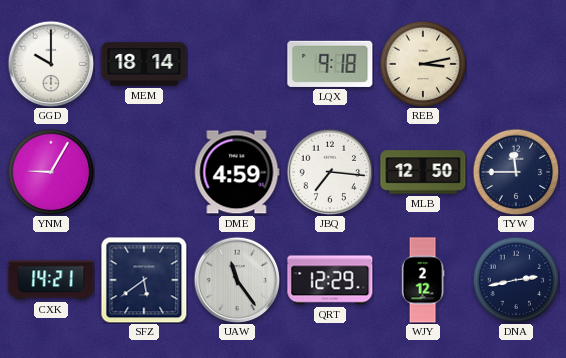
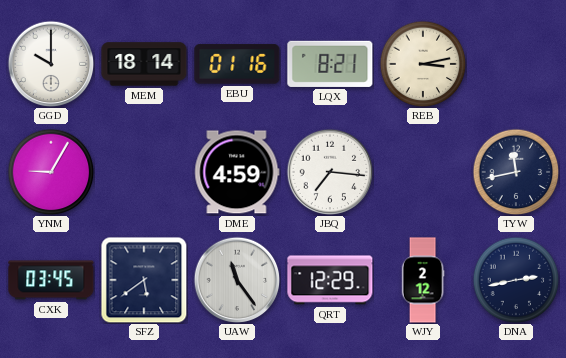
EBU: none -> 01:16
LQX: 9:18 -> 8:21
MLB: 12:50 -> none
TYW: 11:45 -> 11:43
CXK: 14:21 -> 03:45
